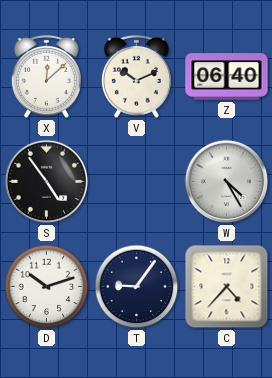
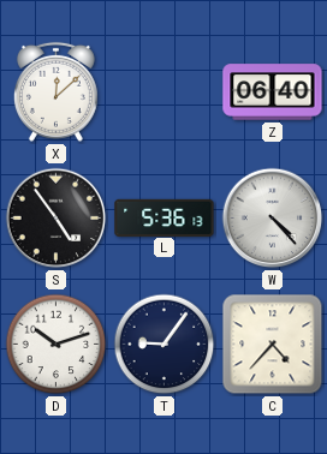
V: 10:11 -> none
L: none -> 5:36
W: 4:25 -> 4:23
